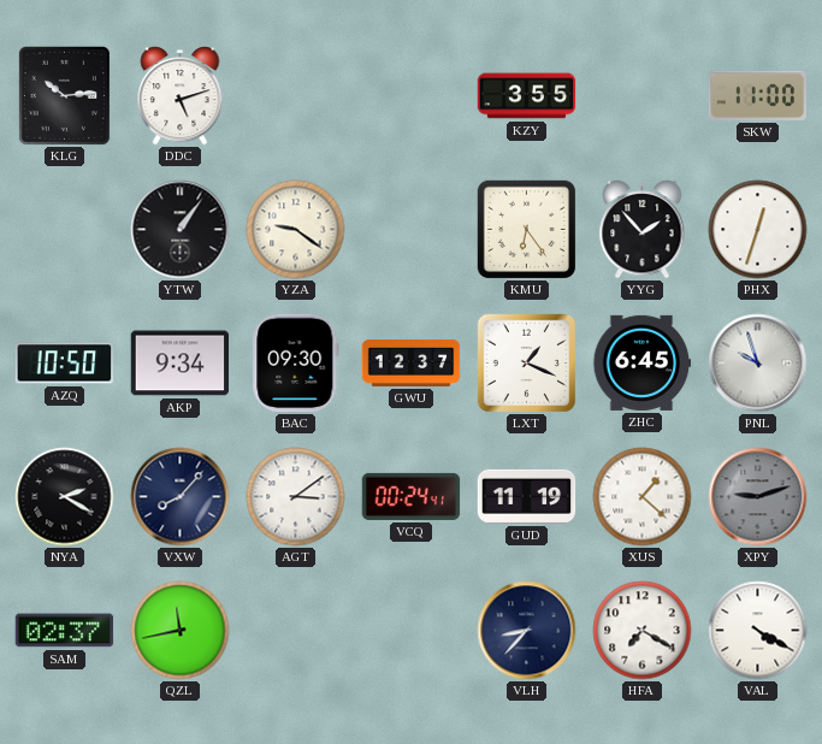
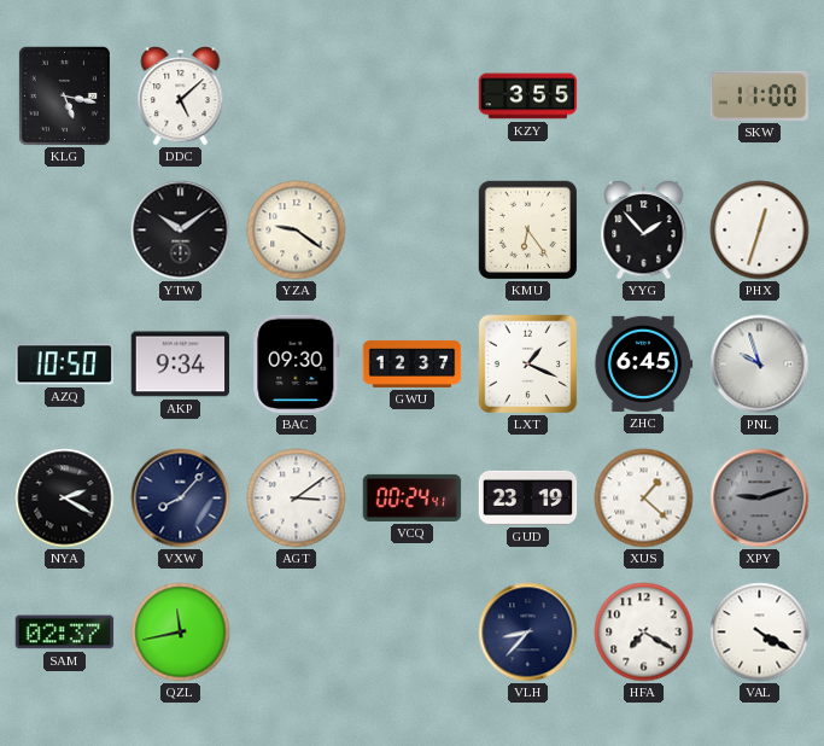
KLG: 10:14 -> 5:17
DDC: 5:12 -> 5:08
YTW: 1:06 -> 10:09
GUD: 11:19 -> 23:19
